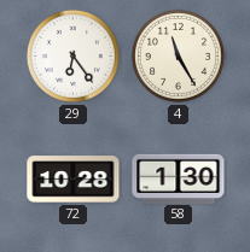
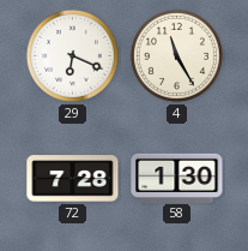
29: 6:24 -> 6:19
72: 10:28 -> 7:28
